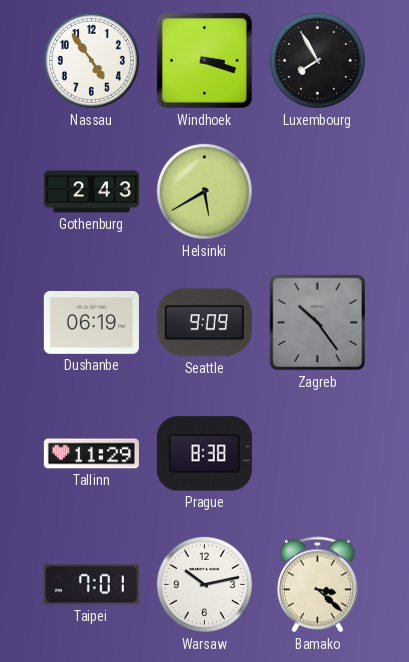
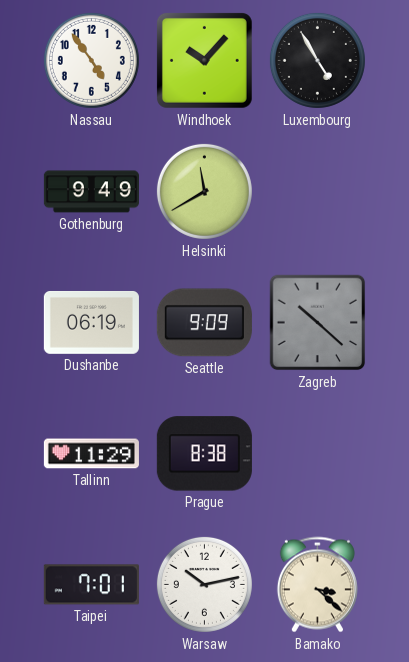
Windhoek: 3:18 -> 10:07
Luxembourg: 7:55 -> 4:55
Gothenburg: 2:43 -> 9:49
Helsinki: 5:40 -> 11:40
Zagreb: 10:24 -> 10:22
